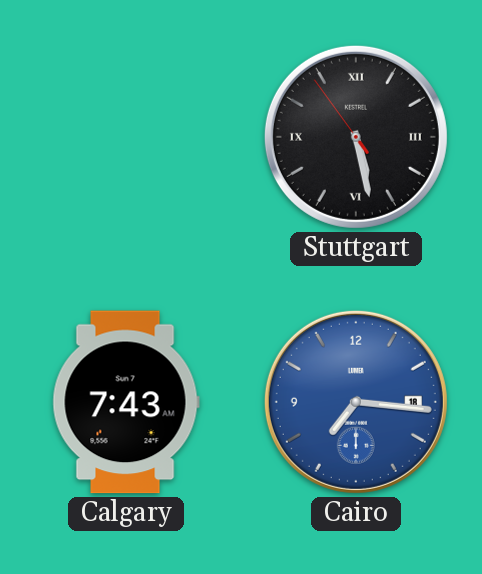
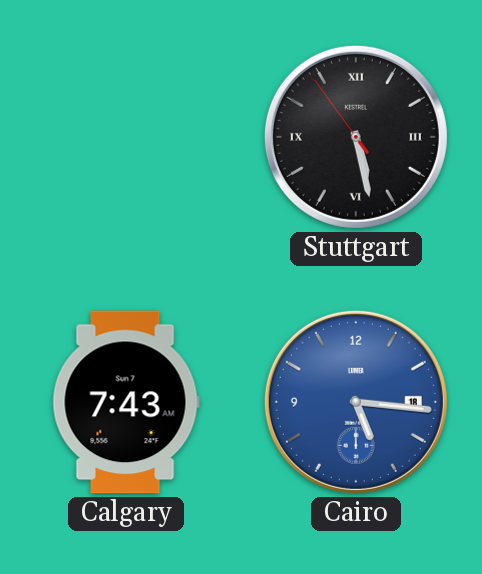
Cairo: 7:16 -> 5:16
